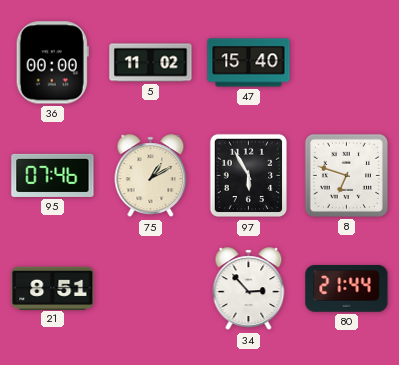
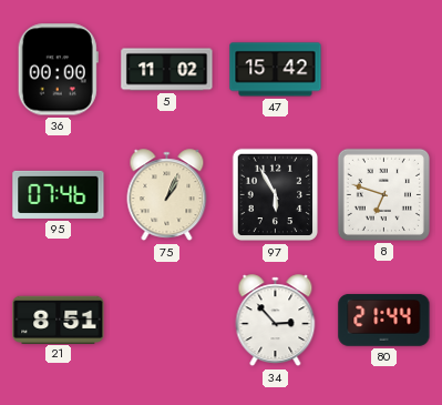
47: 15:40 -> 15:42
75: 1:10 -> 1:04
